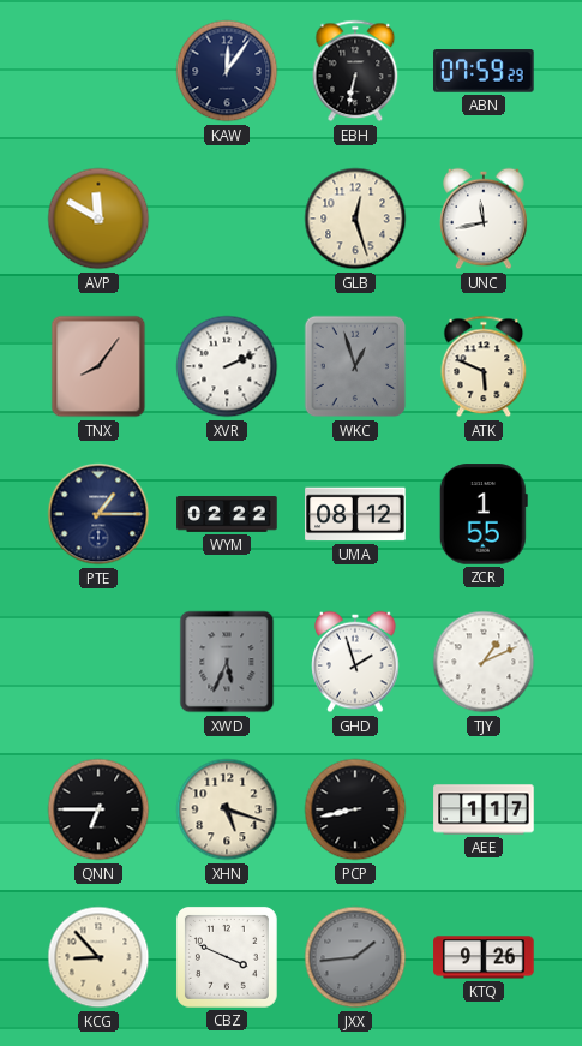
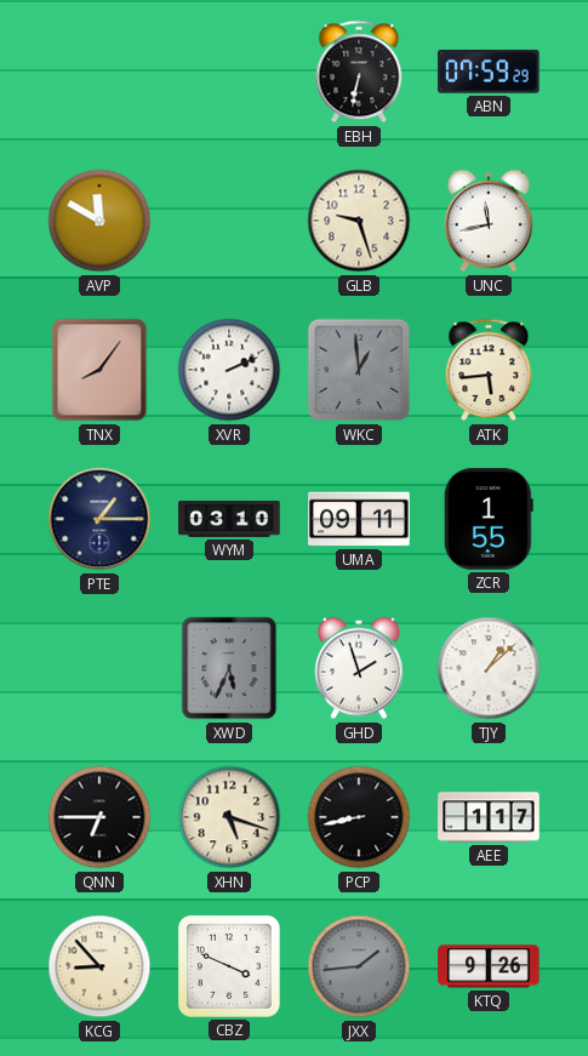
KAW: 12:06 -> none
GLB: 12:27 -> 9:27
WKC: 12:57 -> 12:59
ATK: 5:49 -> 5:44
WYM: 02:22 -> 03:10
UMA: 08:12 -> 09:11
TJY: 1:11 -> 1:08
